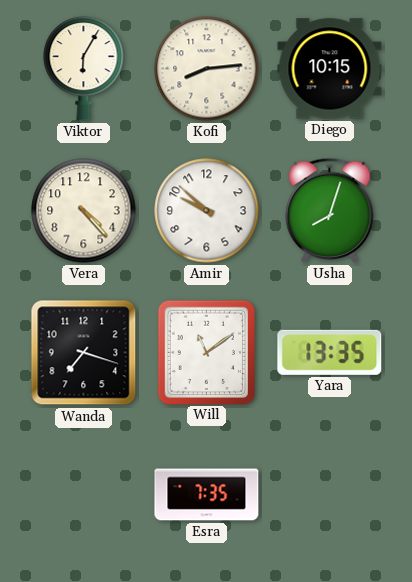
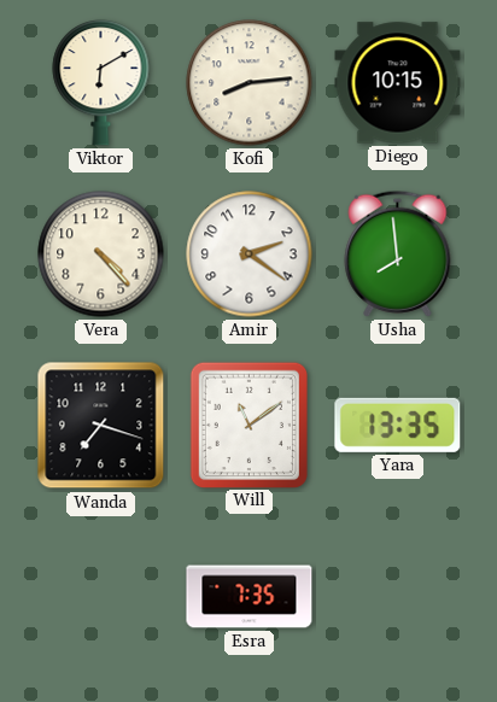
Viktor: 6:05 -> 6:10
Amir: 9:52 -> 2:21
Usha: 8:03 -> 7:59
